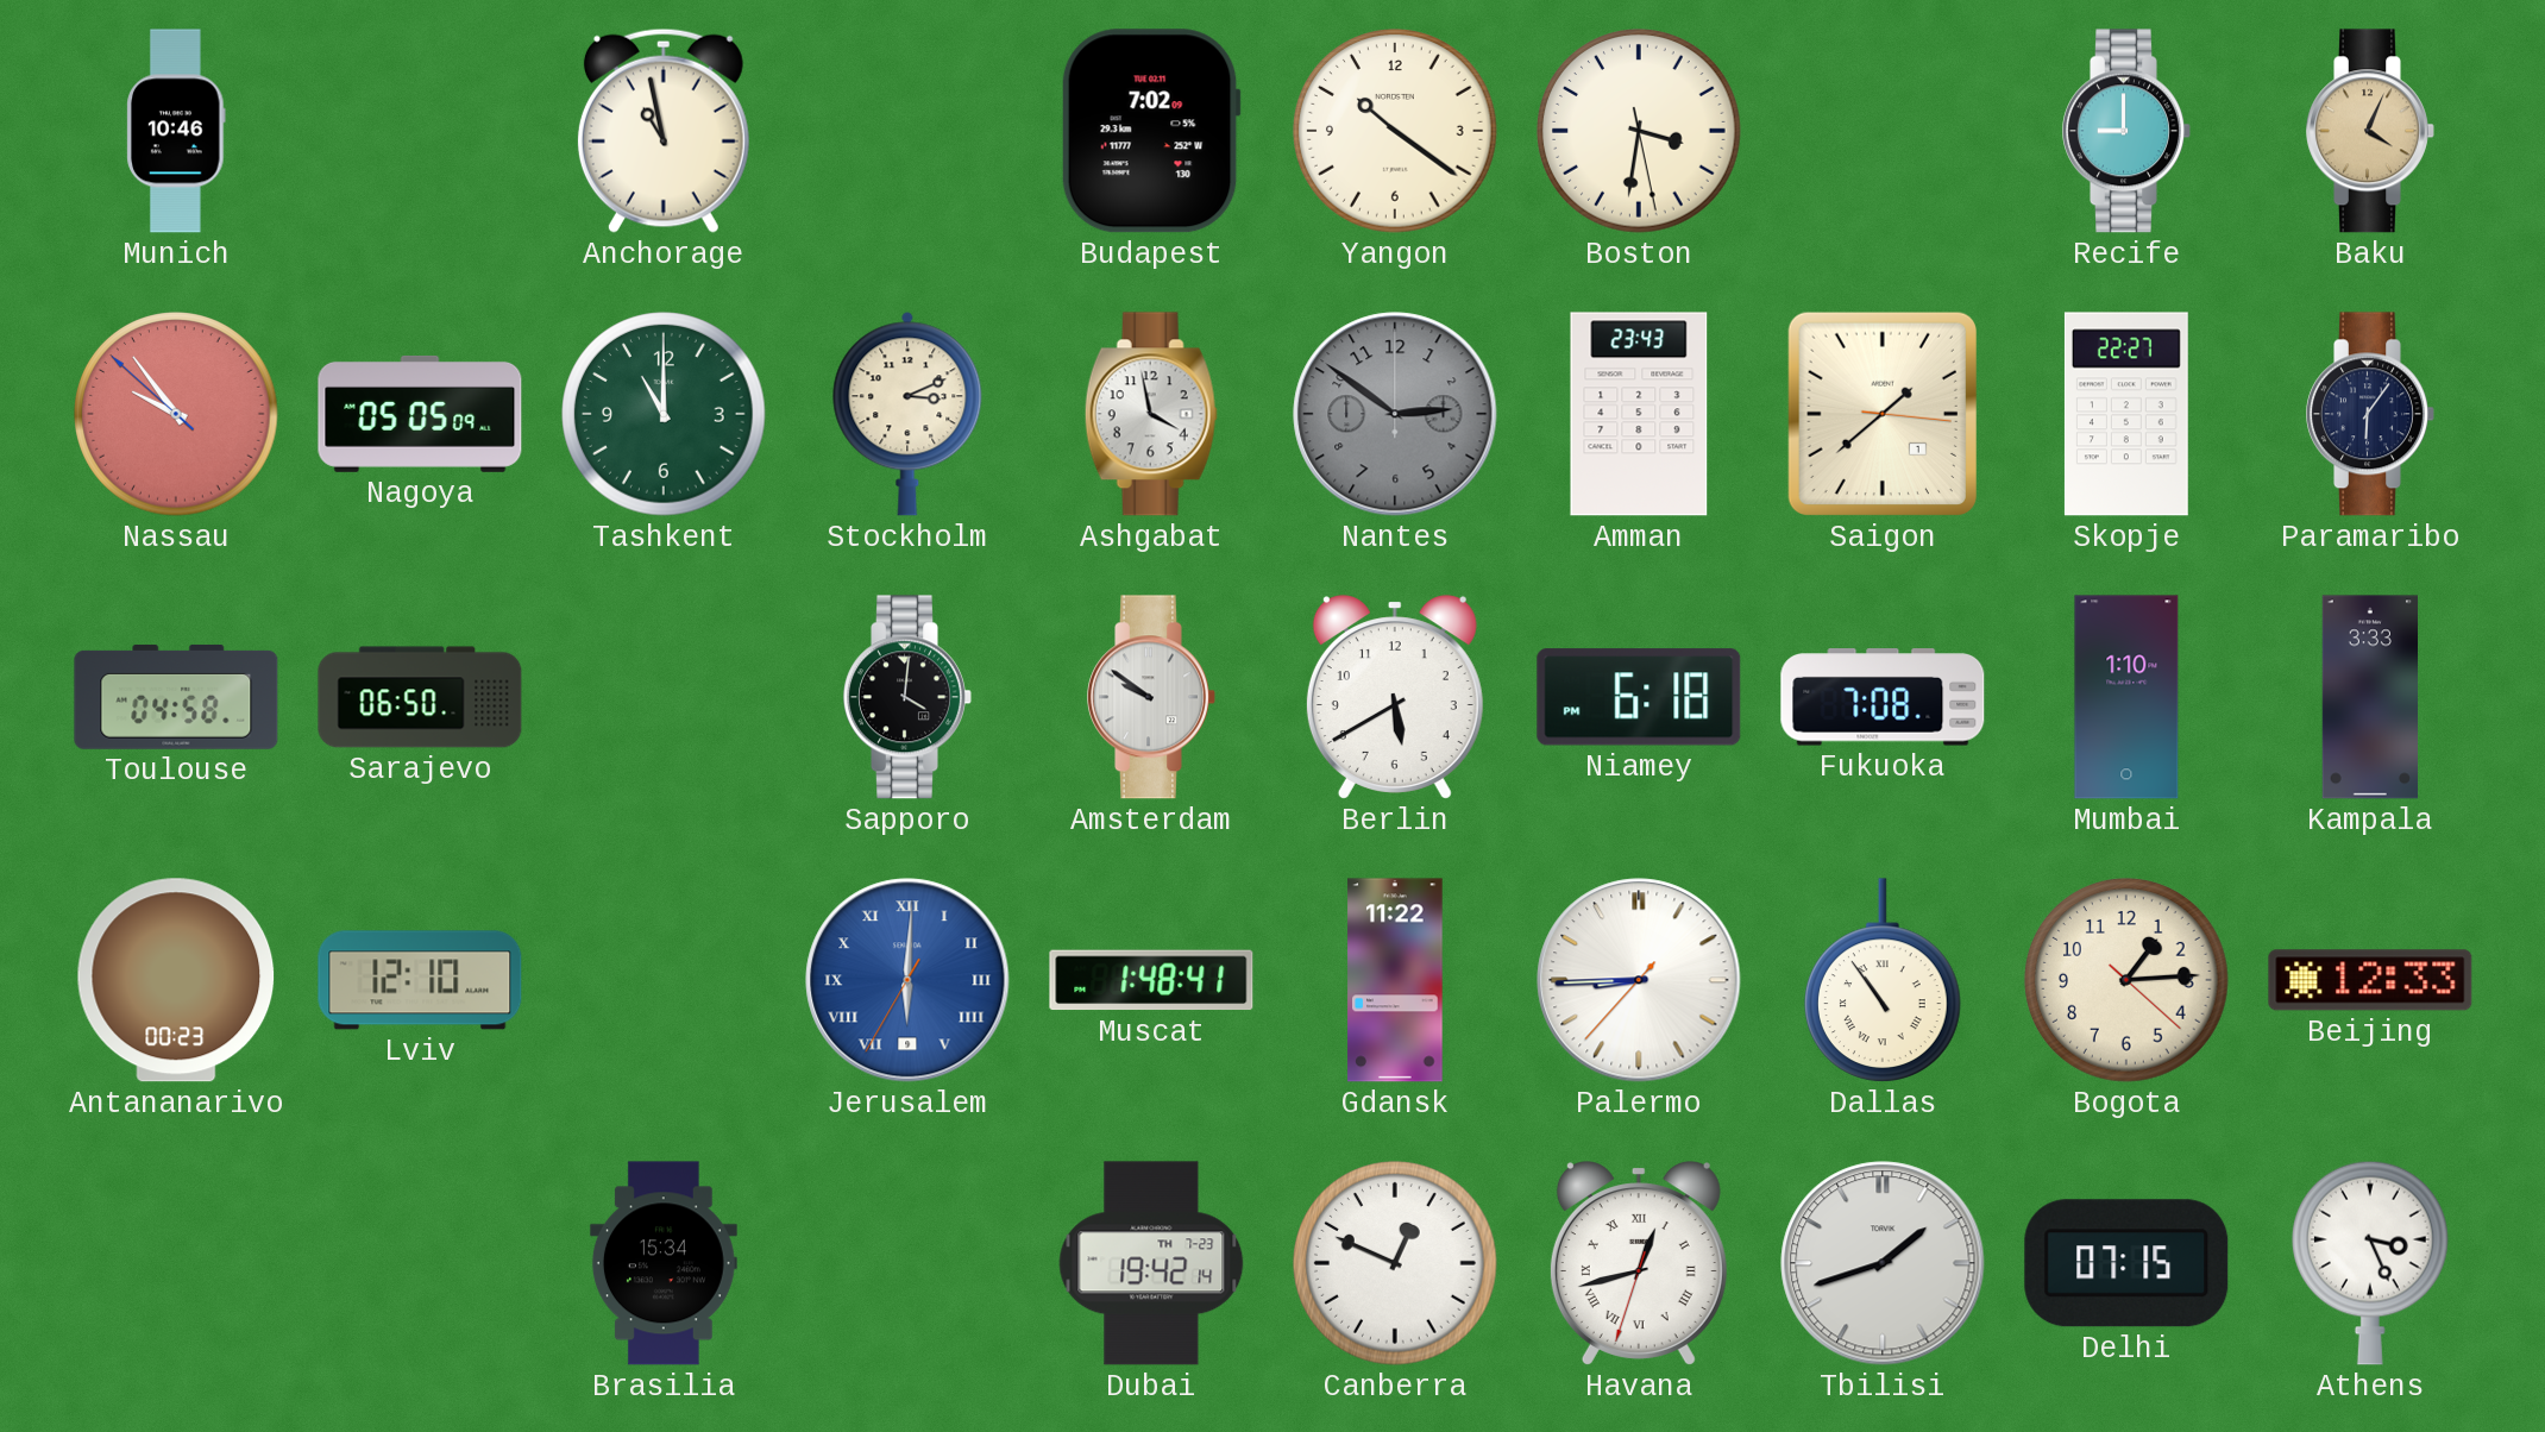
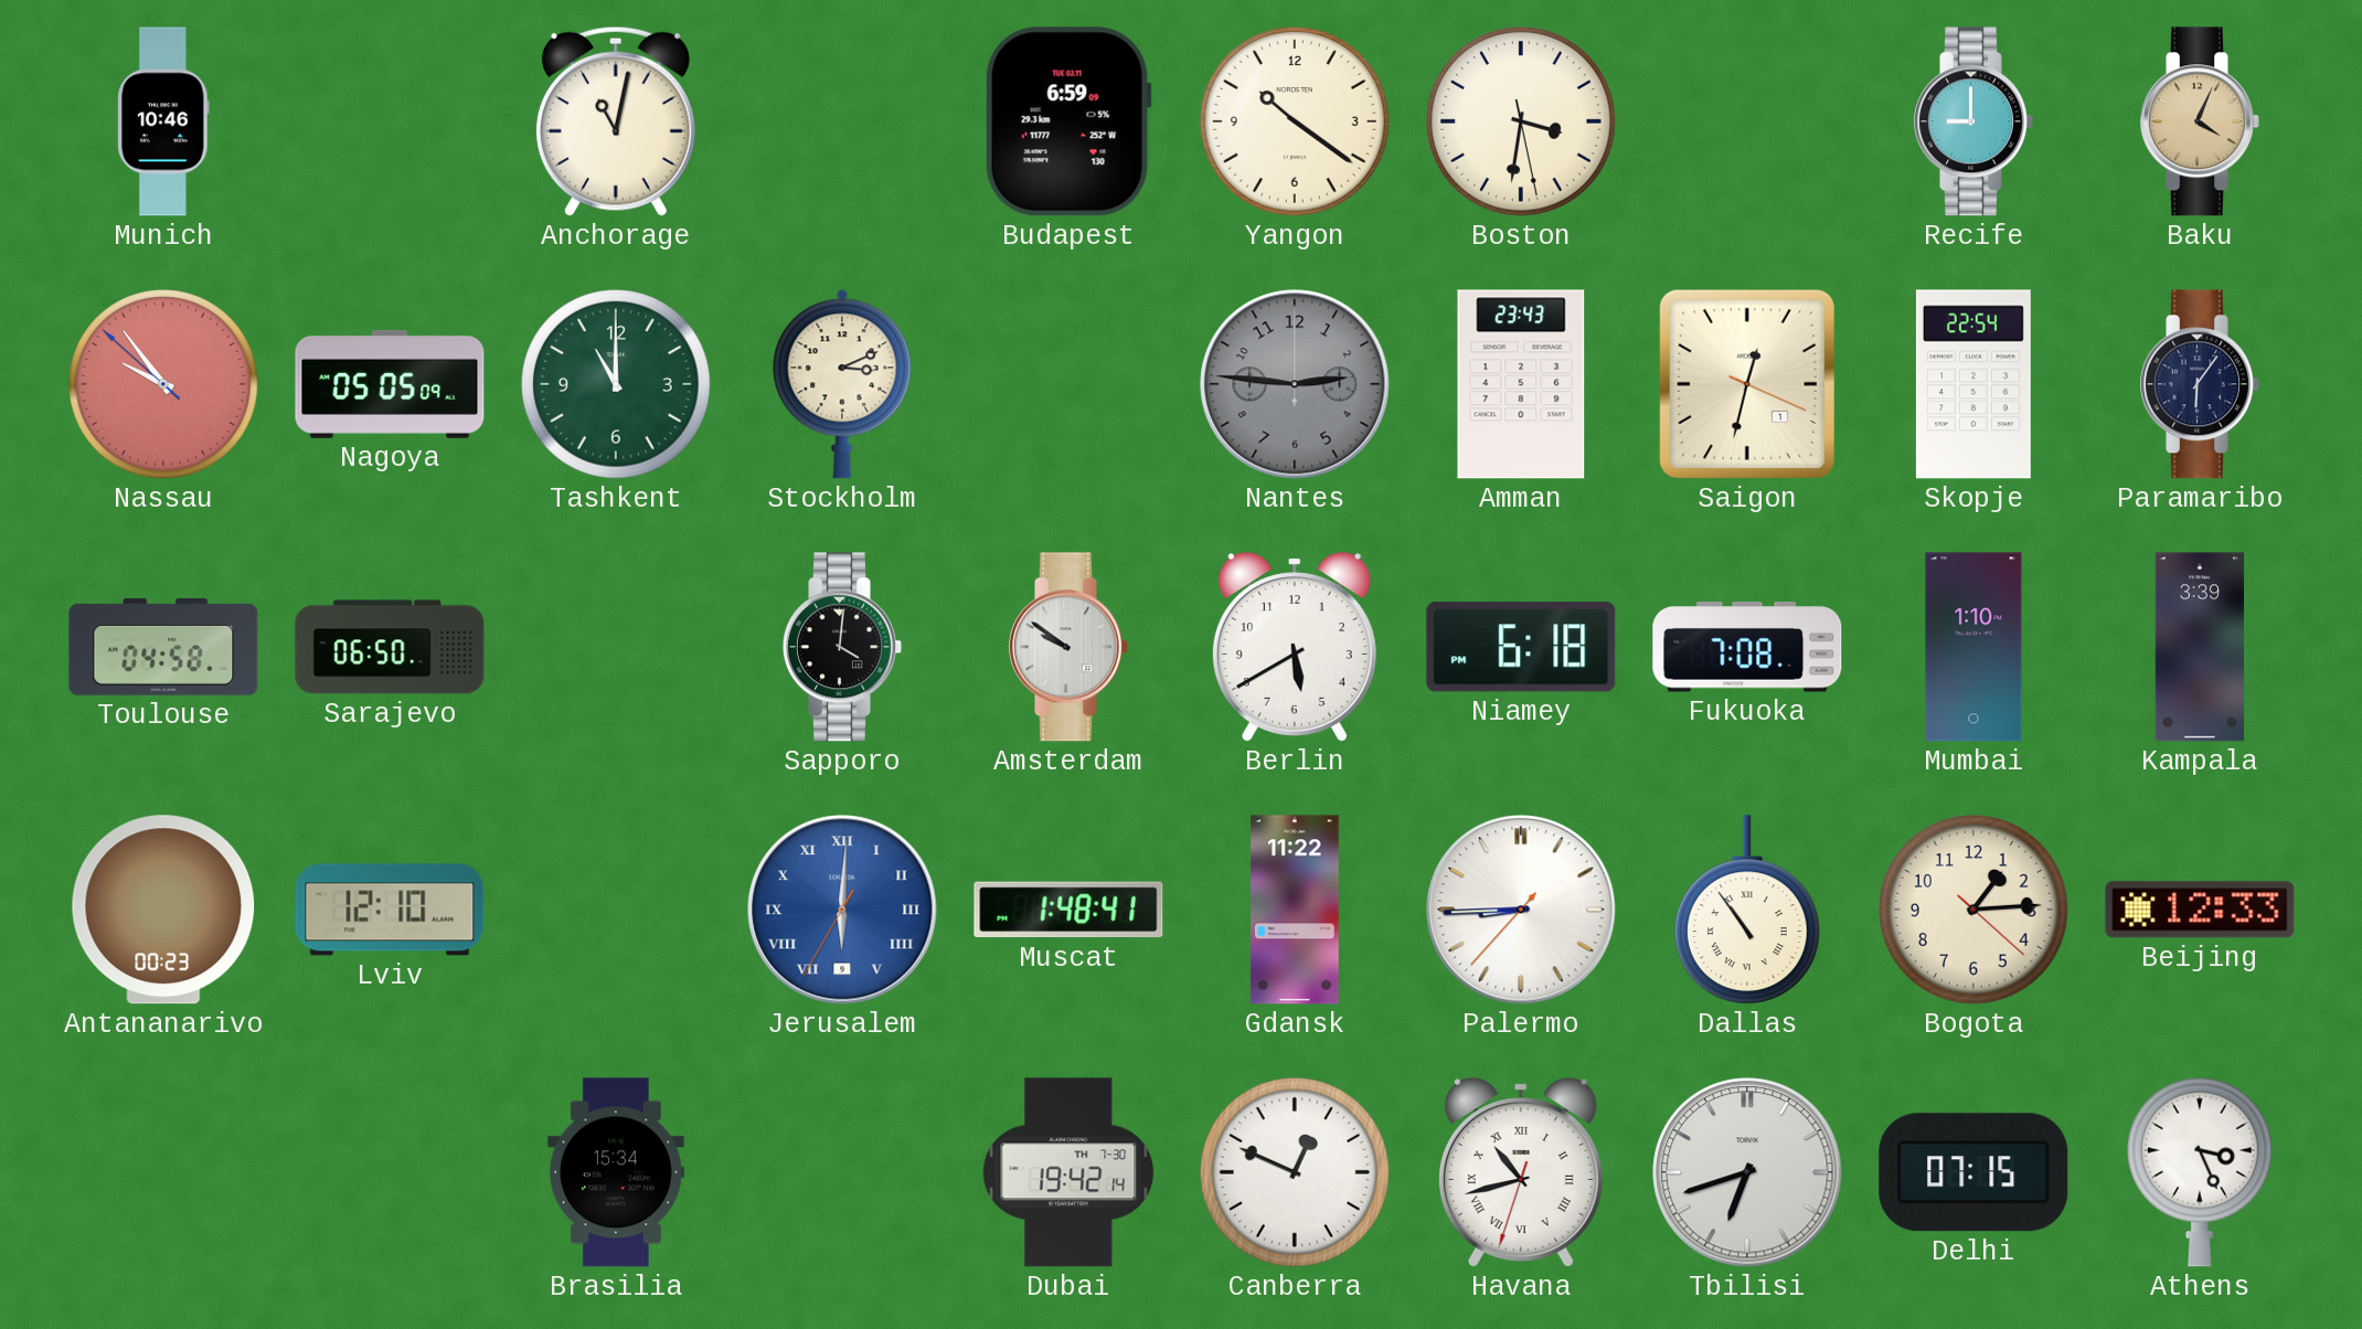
Anchorage: 10:58 -> 11:02
Budapest: 7:02 -> 6:59
Ashgabat: 3:58 -> none
Nantes: 2:51 -> 2:46
Saigon: 1:38 -> 12:32
Skopje: 22:27 -> 22:54
Kampala: 3:33 -> 3:39
Dubai date: TH 7-23 -> TH 7-30
Havana: 12:42 -> 10:42
Tbilisi: 1:42 -> 6:42
